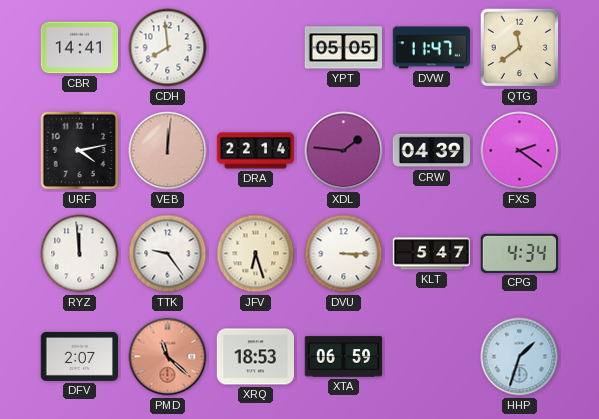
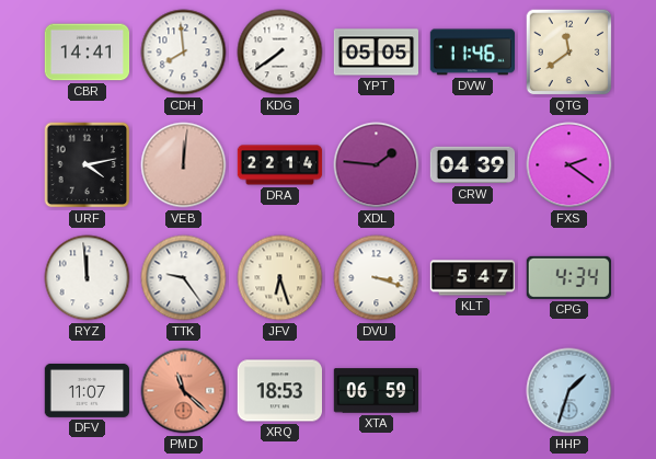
KDG: none -> 7:39
DVW: 11:47 -> 11:46
DVU: 3:15 -> 3:18
DFV: 2:07 -> 11:07
